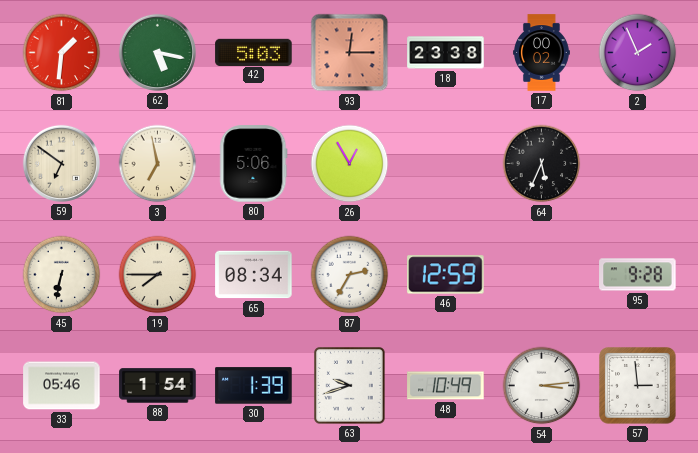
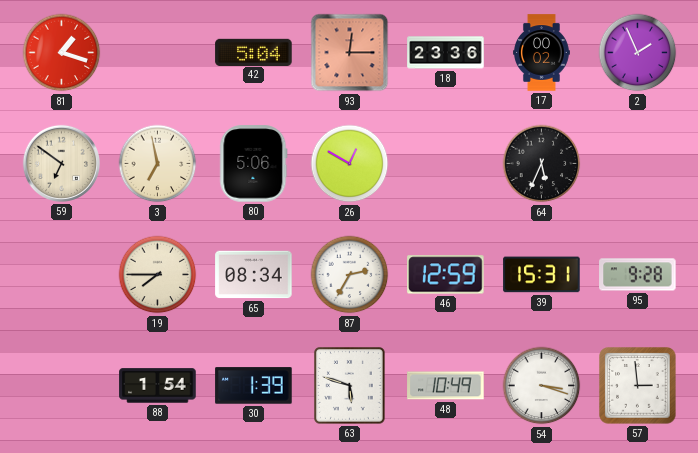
81: 1:31 -> 1:18
62: 5:17 -> none
42: 5:03 -> 5:04
18: 23:38 -> 23:36
26: 12:55 -> 12:50
45: 6:32 -> none
39: none -> 15:31
33: 05:46 -> none
63: 9:42 -> 5:48
54: 3:14 -> 3:18
